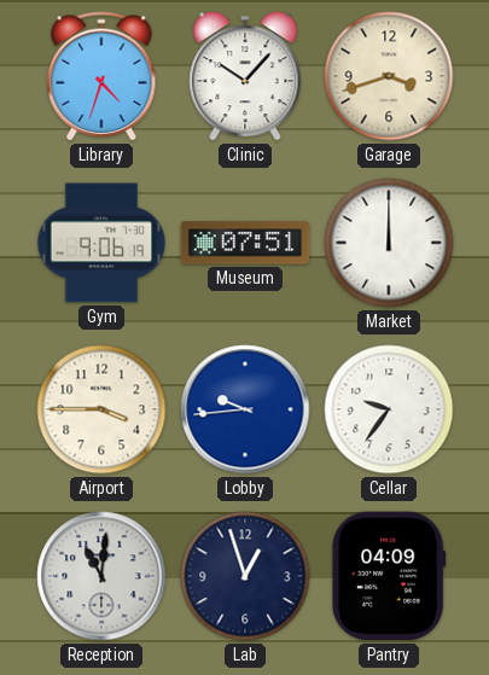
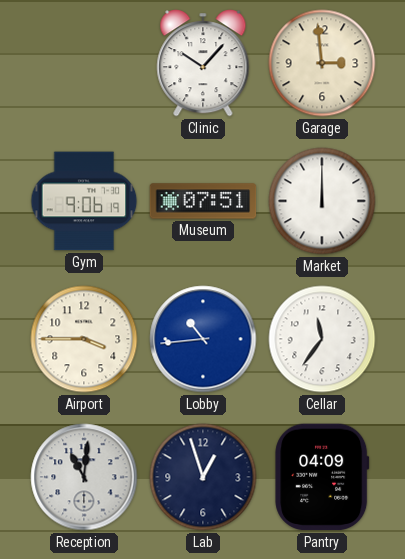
Library: 4:33 -> none
Garage: 3:42 -> 2:59
Lobby: 9:44 -> 10:44
Cellar: 9:36 -> 11:36
